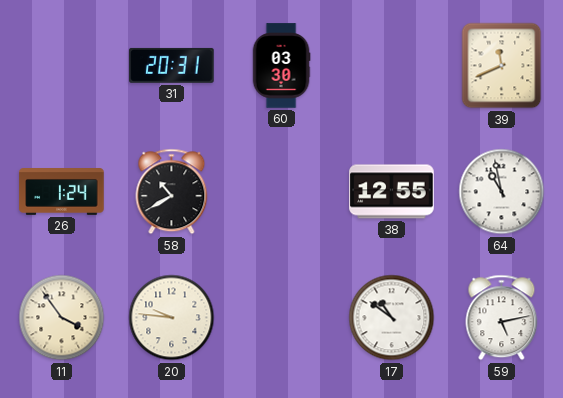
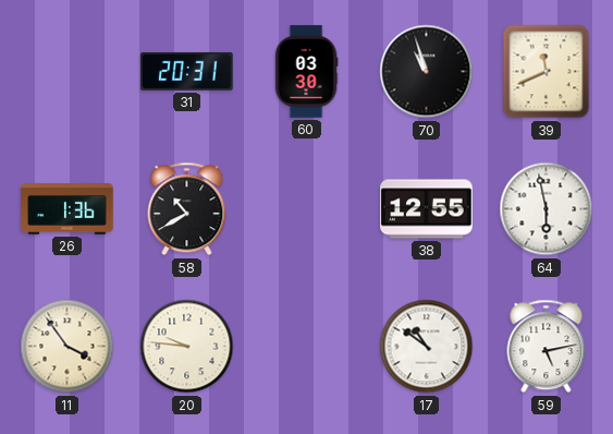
70: none -> 10:57
26: 1:24 -> 1:36
64: 10:58 -> 5:58
